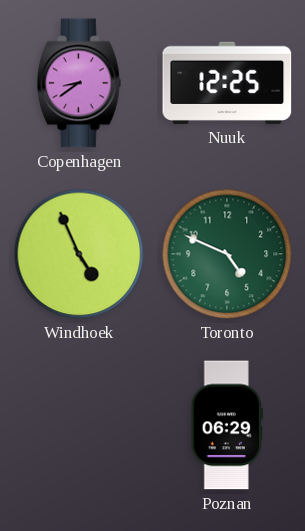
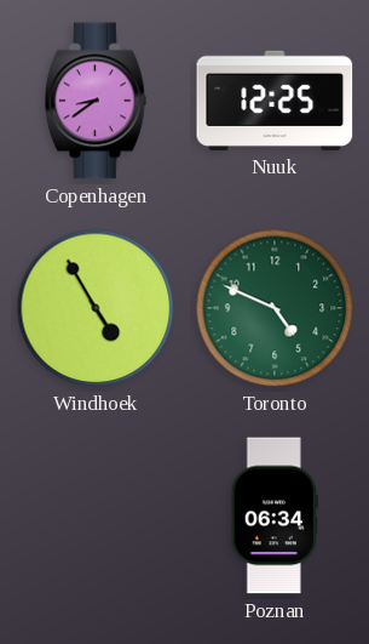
Windhoek: 4:56 -> 4:55
Poznan: 06:29 -> 06:34
